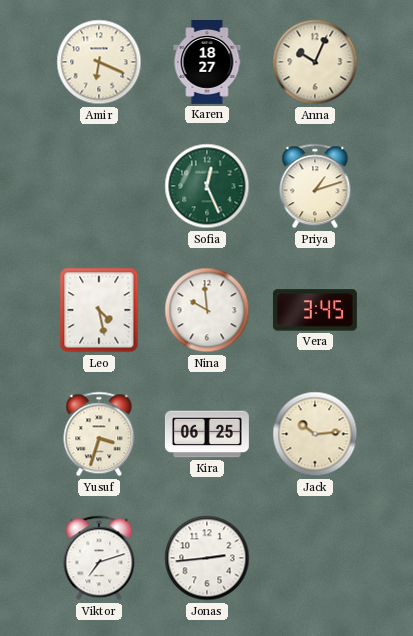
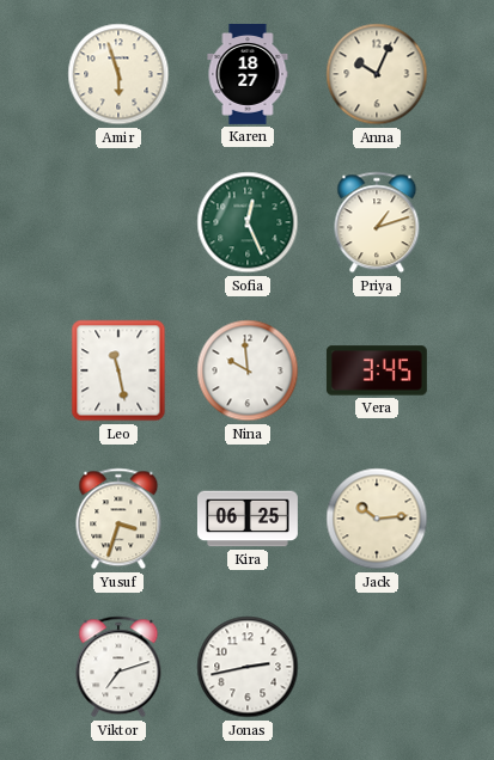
Amir: 6:19 -> 5:57
Leo: 4:28 -> 11:28
Jonas: 2:44 -> 2:43
